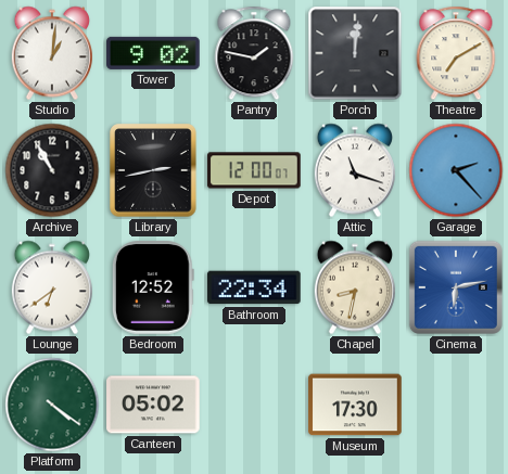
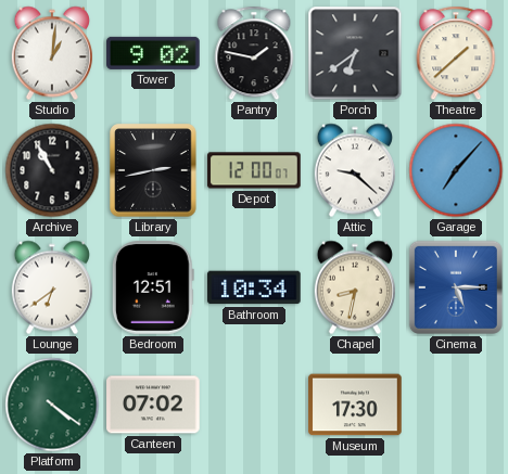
Porch: 12:01 -> 6:39
Theatre: 7:10 -> 1:38
Attic: 11:18 -> 9:22
Garage: 2:23 -> 7:07
Bedroom: 12:52 -> 12:51
Bathroom: 22:34 -> 10:34
Cinema: 6:13 -> 5:15
Canteen: 05:02 -> 07:02
